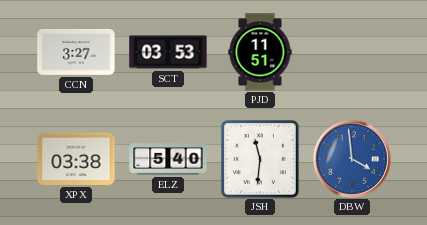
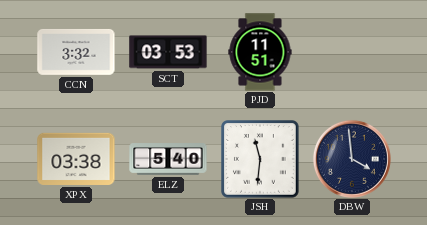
CCN: 3:27 -> 3:32
DBW dial: blue -> navy
